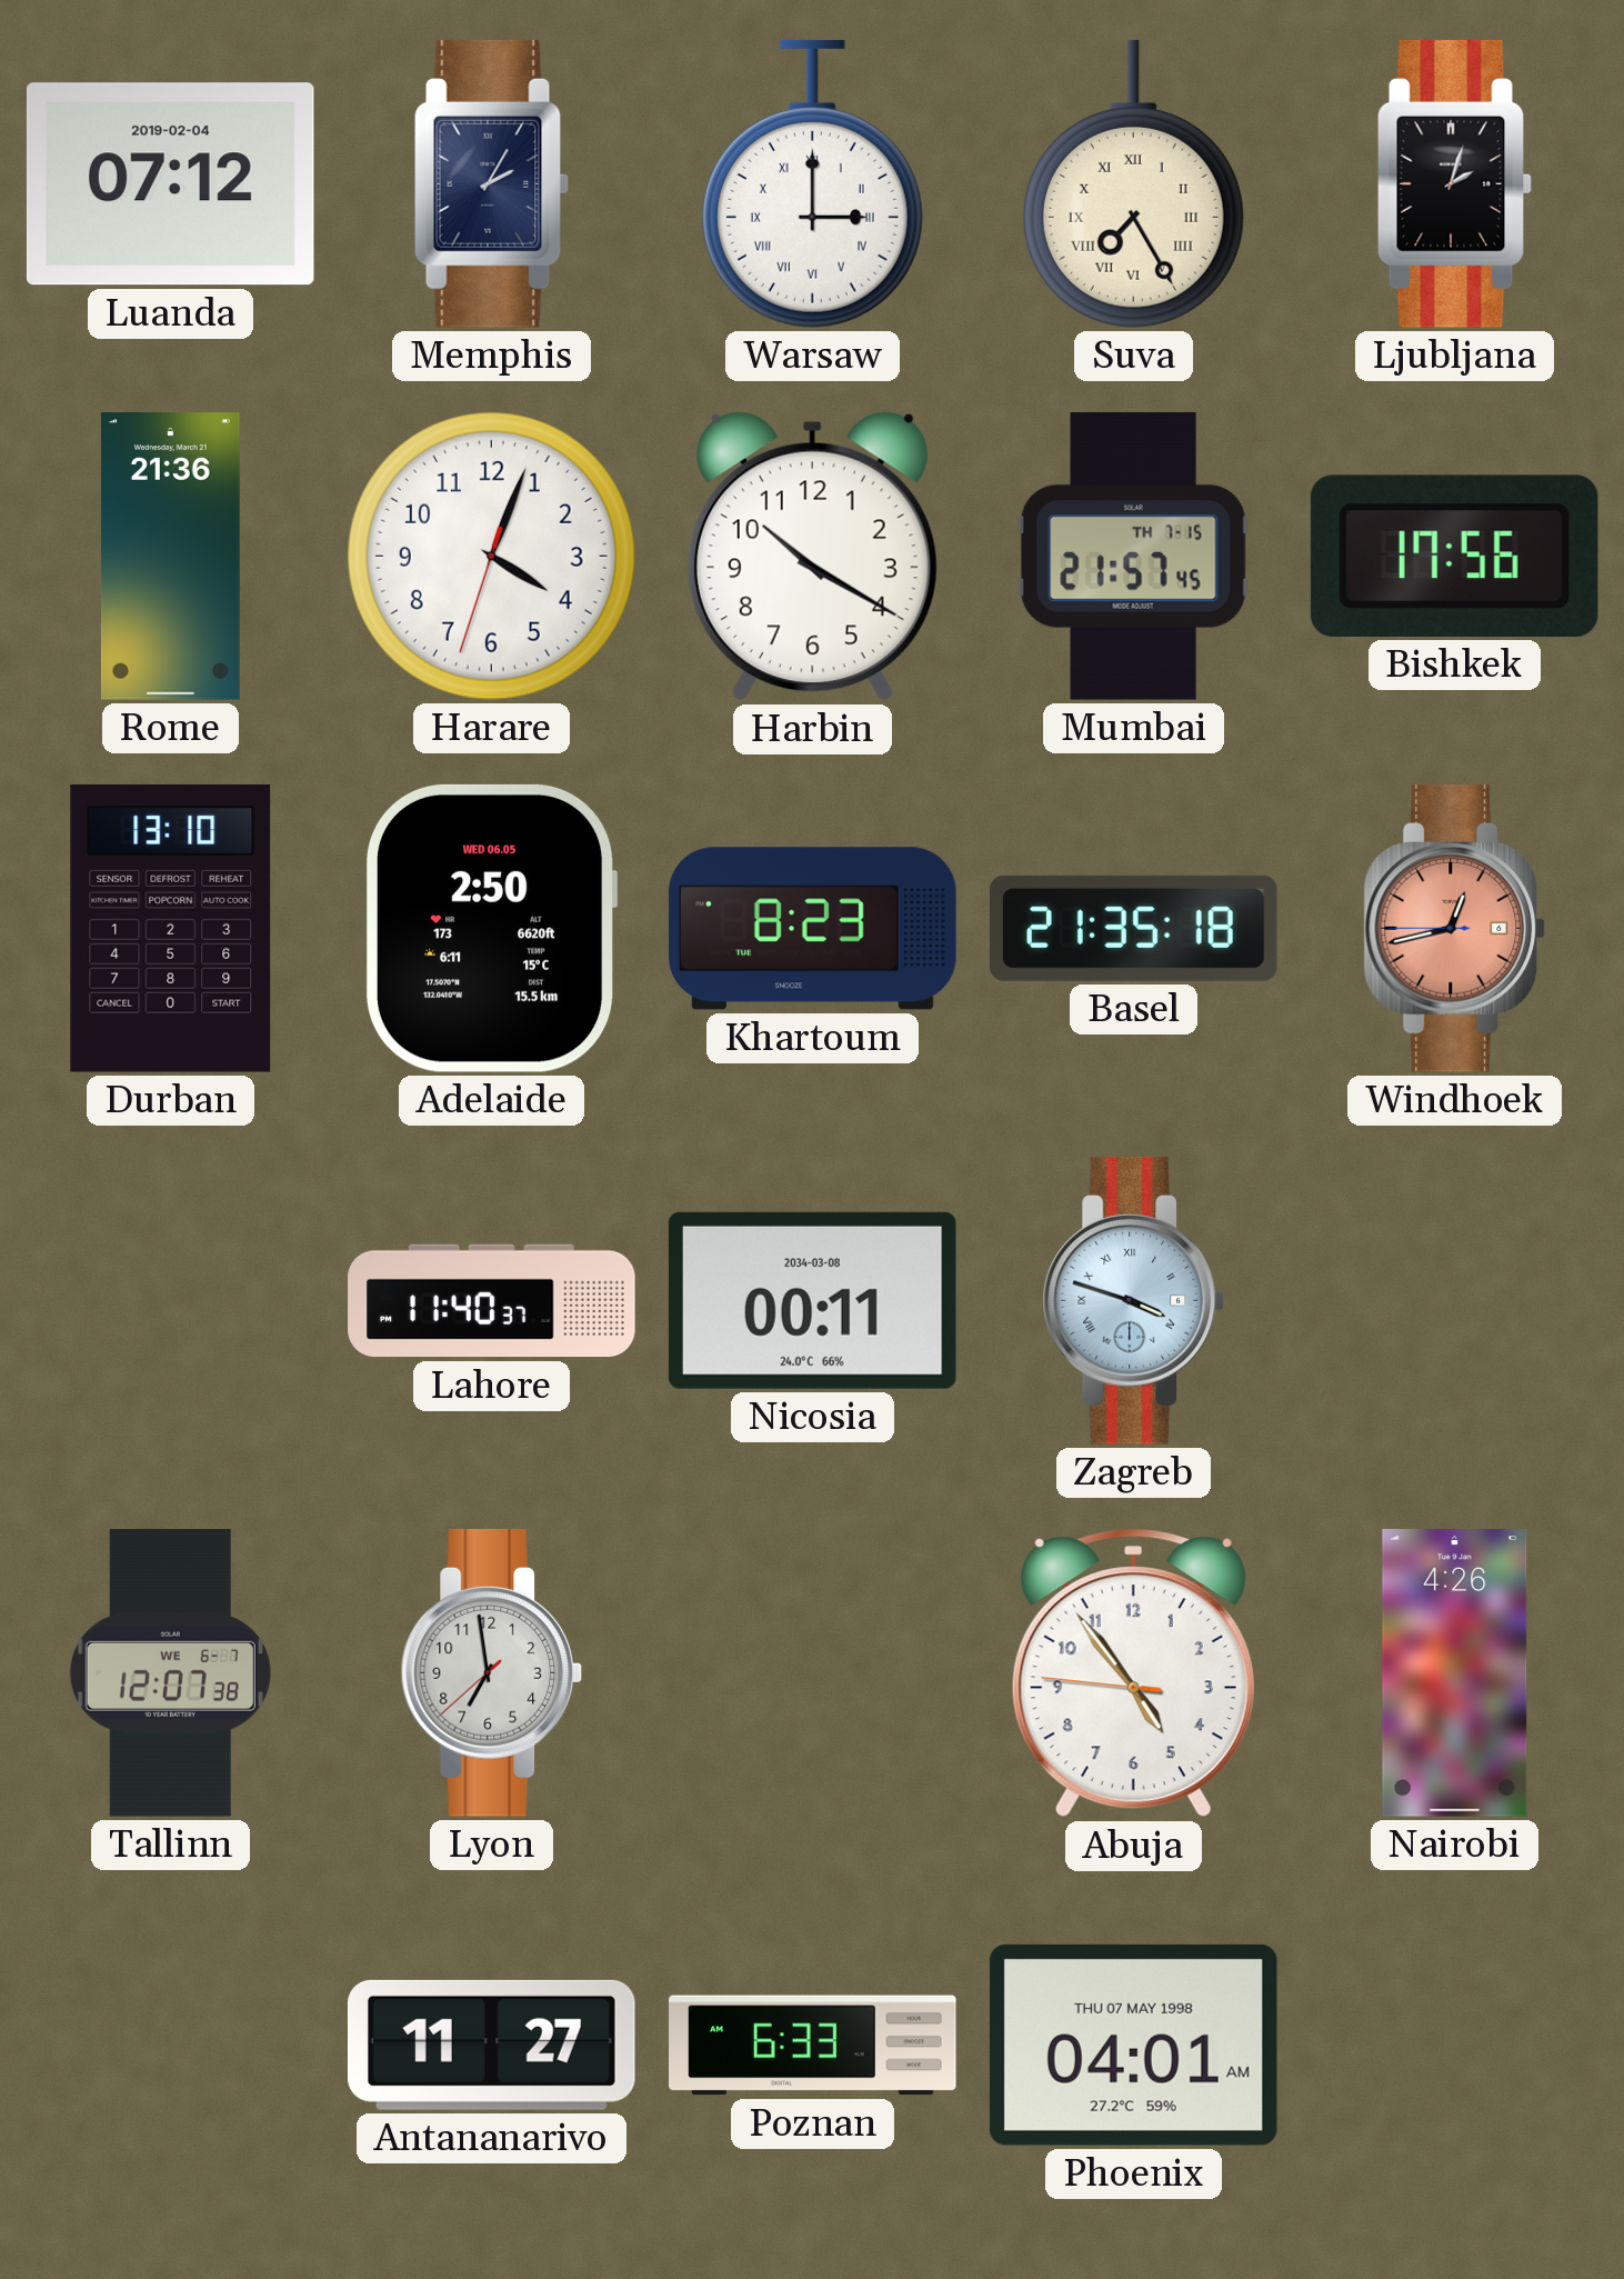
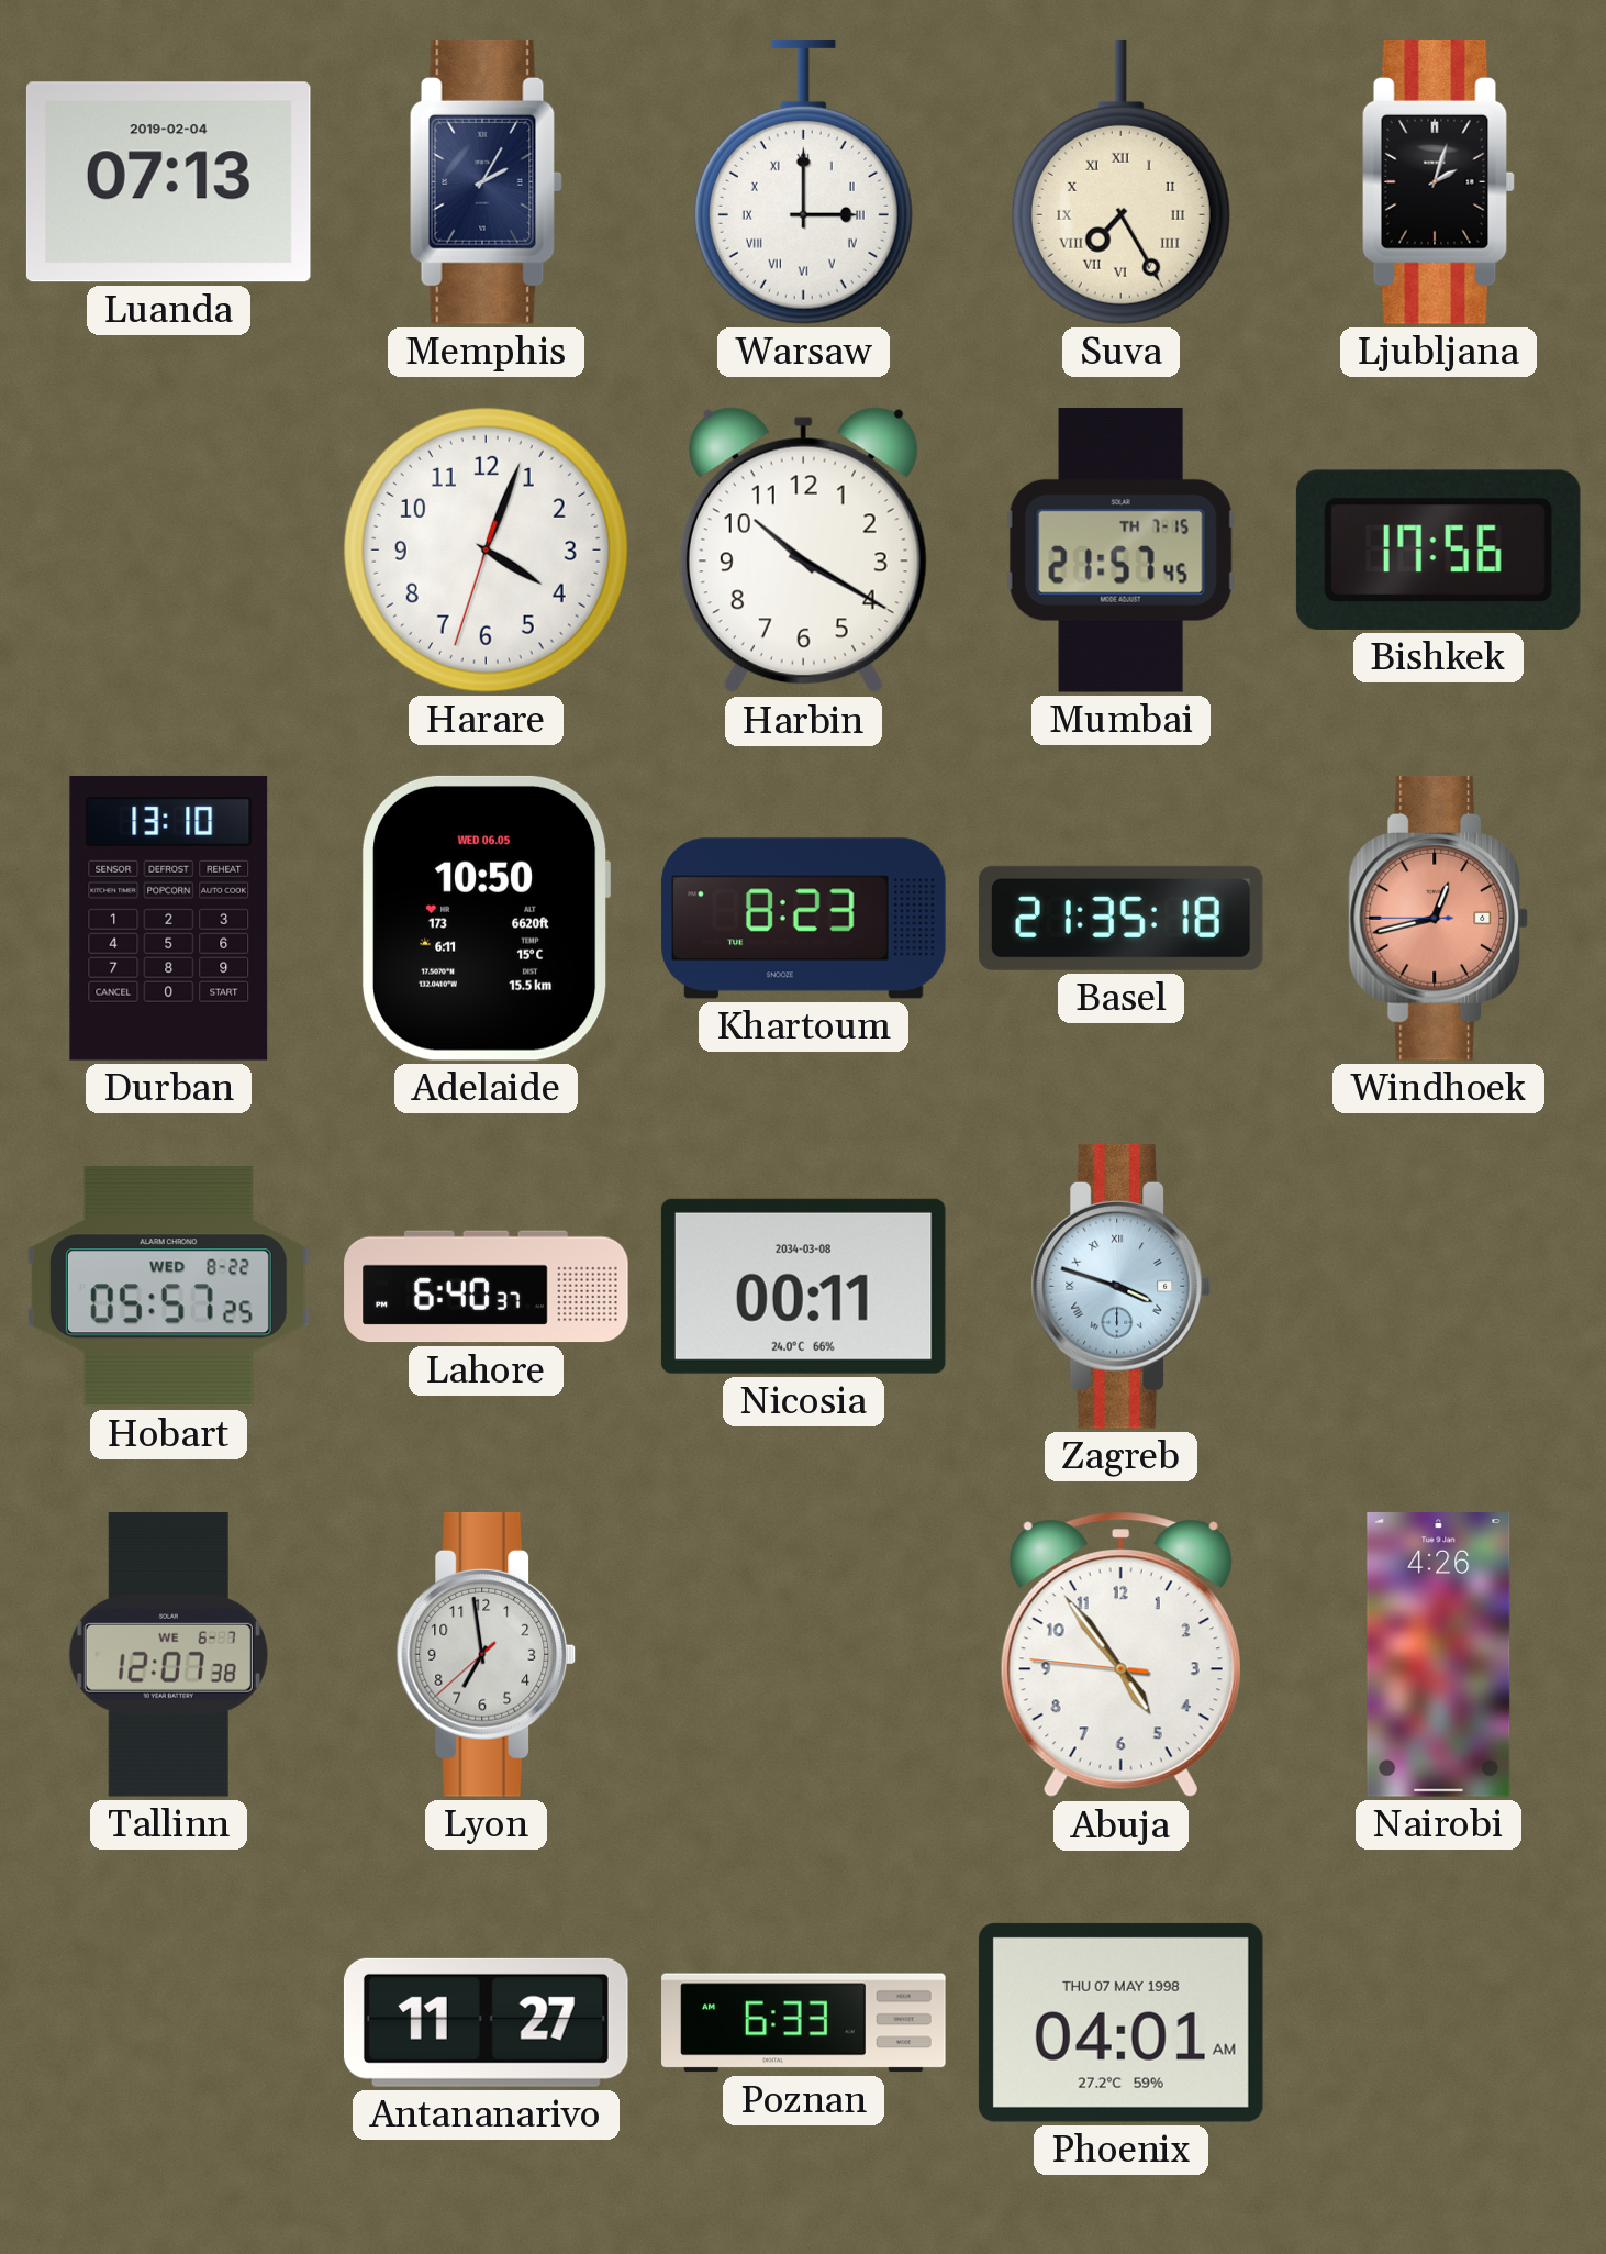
Luanda: 07:12 -> 07:13
Rome: 21:36 -> none
Adelaide: 2:50 -> 10:50
Hobart: none -> 05:57
Lahore: 11:40 -> 6:40
